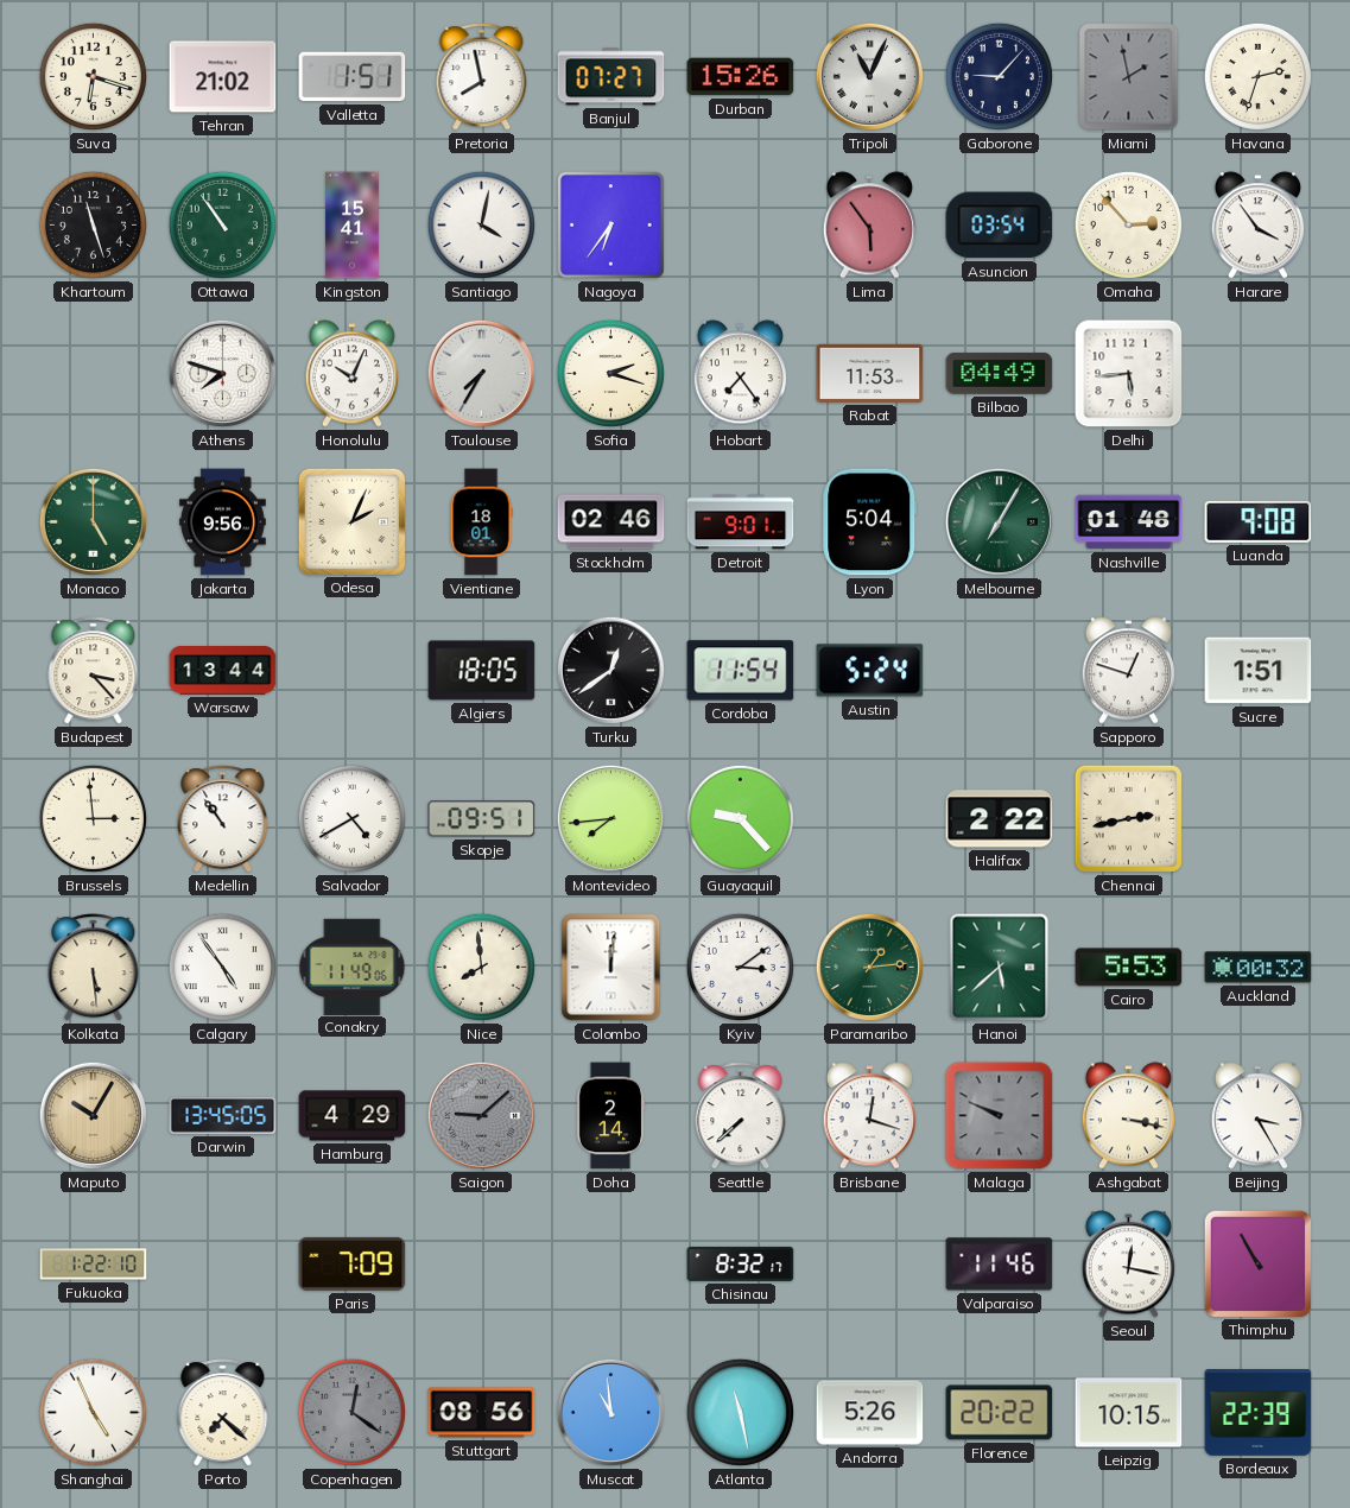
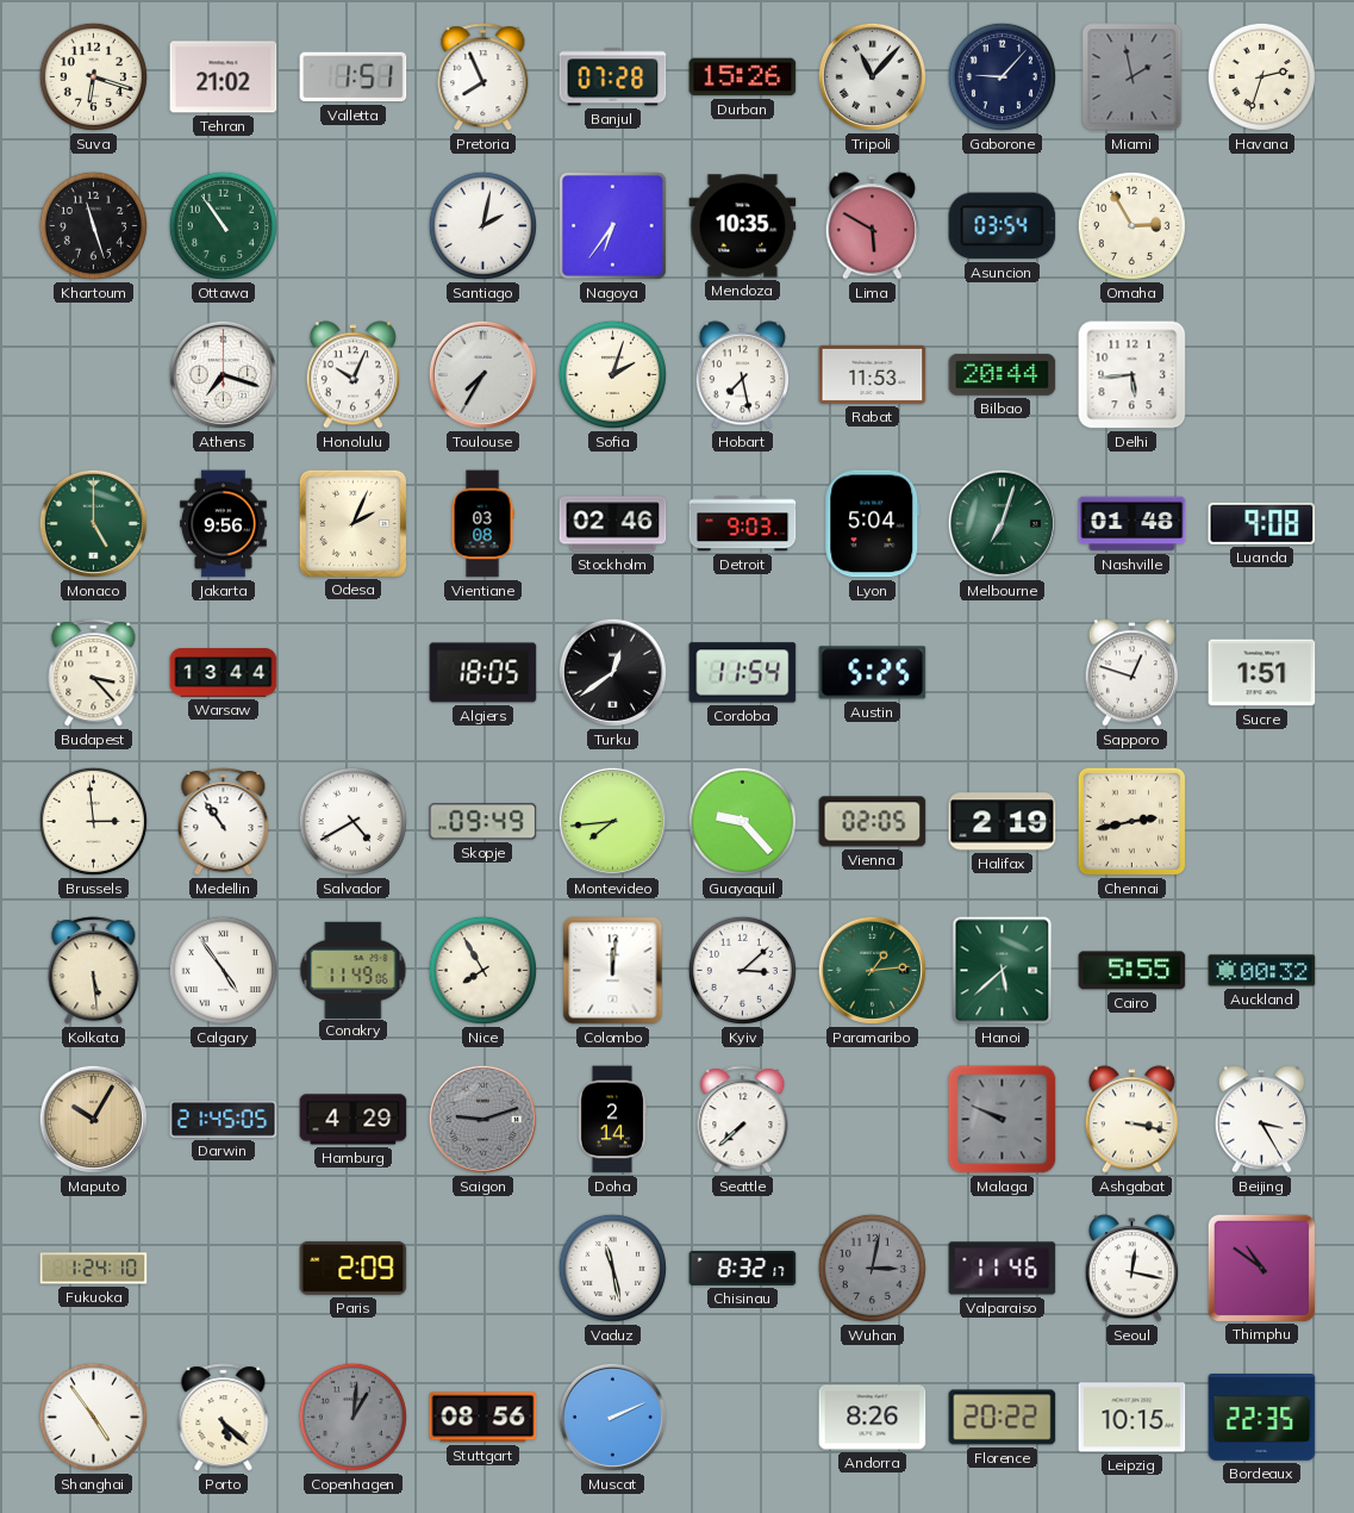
Pretoria: 7:58 -> 7:56
Banjul: 07:27 -> 07:28
Tripoli: 11:04 -> 11:07
Kingston: 15:41 -> none
Santiago: 4:02 -> 2:02
Mendoza: none -> 10:35
Lima: 5:54 -> 5:50
Omaha: 2:53 -> 2:55
Harare: 3:54 -> none
Athens: 7:48 -> 7:18
Sofia: 2:18 -> 2:03
Hobart: 7:24 -> 7:28
Bilbao: 04:49 -> 20:44
Vientiane: 18:01 -> 03:08
Detroit: 9:01 -> 9:03
Melbourne: 7:05 -> 7:03
Austin: 5:24 -> 5:25
Skopje: 09:51 -> 09:49
Vienna: none -> 02:05
Halifax: 2:22 -> 2:19
Nice: 7:59 -> 7:55
Kyiv: 3:09 -> 3:08
Cairo: 5:53 -> 5:55
Darwin: 13:45 -> 21:45
Saigon: 9:08 -> 9:12
Brisbane: 12:18 -> none
Fukuoka: 1:22 -> 1:24
Paris: 7:09 -> 2:09
Vaduz: none -> 11:28
Wuhan: none -> 3:02
Thimphu: 10:55 -> 10:51
Shanghai: 4:56 -> 4:54
Porto: 7:22 -> 5:22
Copenhagen: 12:21 -> 1:01
Muscat: 10:59 -> 2:11
Atlanta: 11:28 -> none
Andorra: 5:26 -> 8:26
Bordeaux: 22:39 -> 22:35
